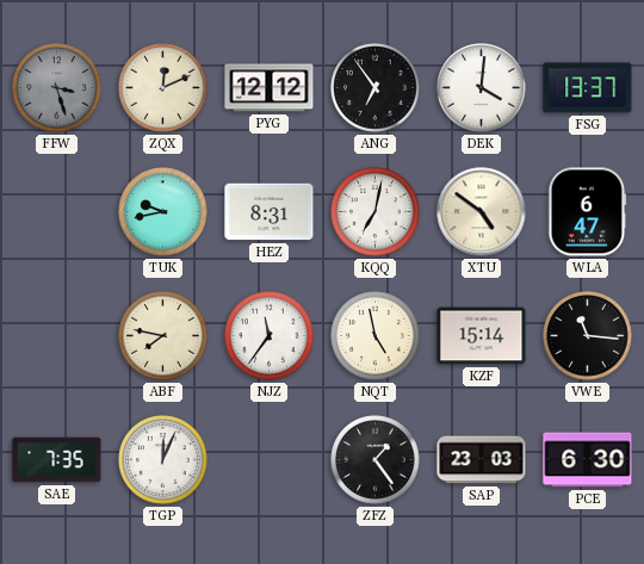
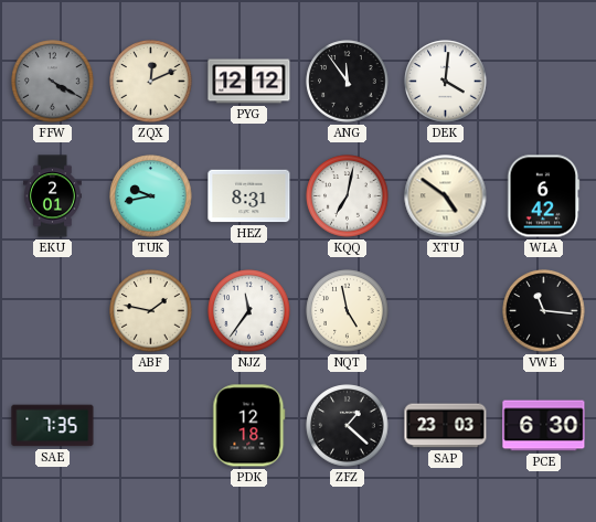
FFW: 3:27 -> 4:20
ANG: 6:54 -> 11:54
FSG: 13:37 -> none
EKU: none -> 2:01
WLA: 6:47 -> 6:42
ABF: 7:47 -> 1:47
KZF: 15:14 -> none
TGP: 12:04 -> none
PDK: none -> 12:18
ZFZ: 1:24 -> 1:22
